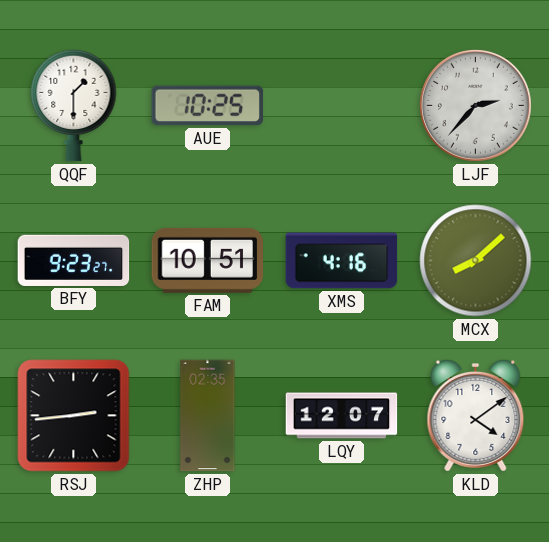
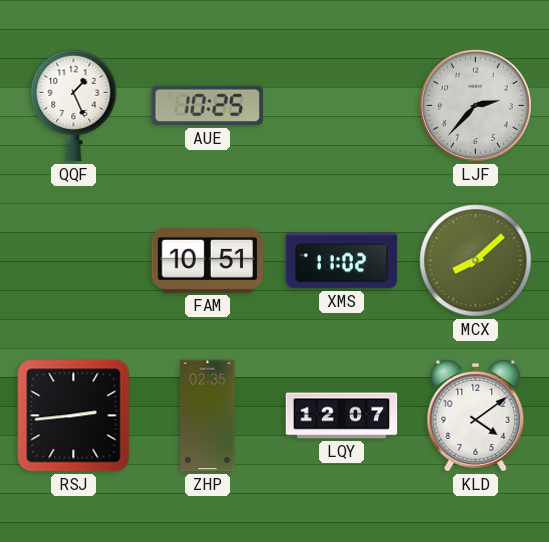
QQF: 1:30 -> 1:26
BFY: 9:23 -> none
XMS: 4:16 -> 11:02
